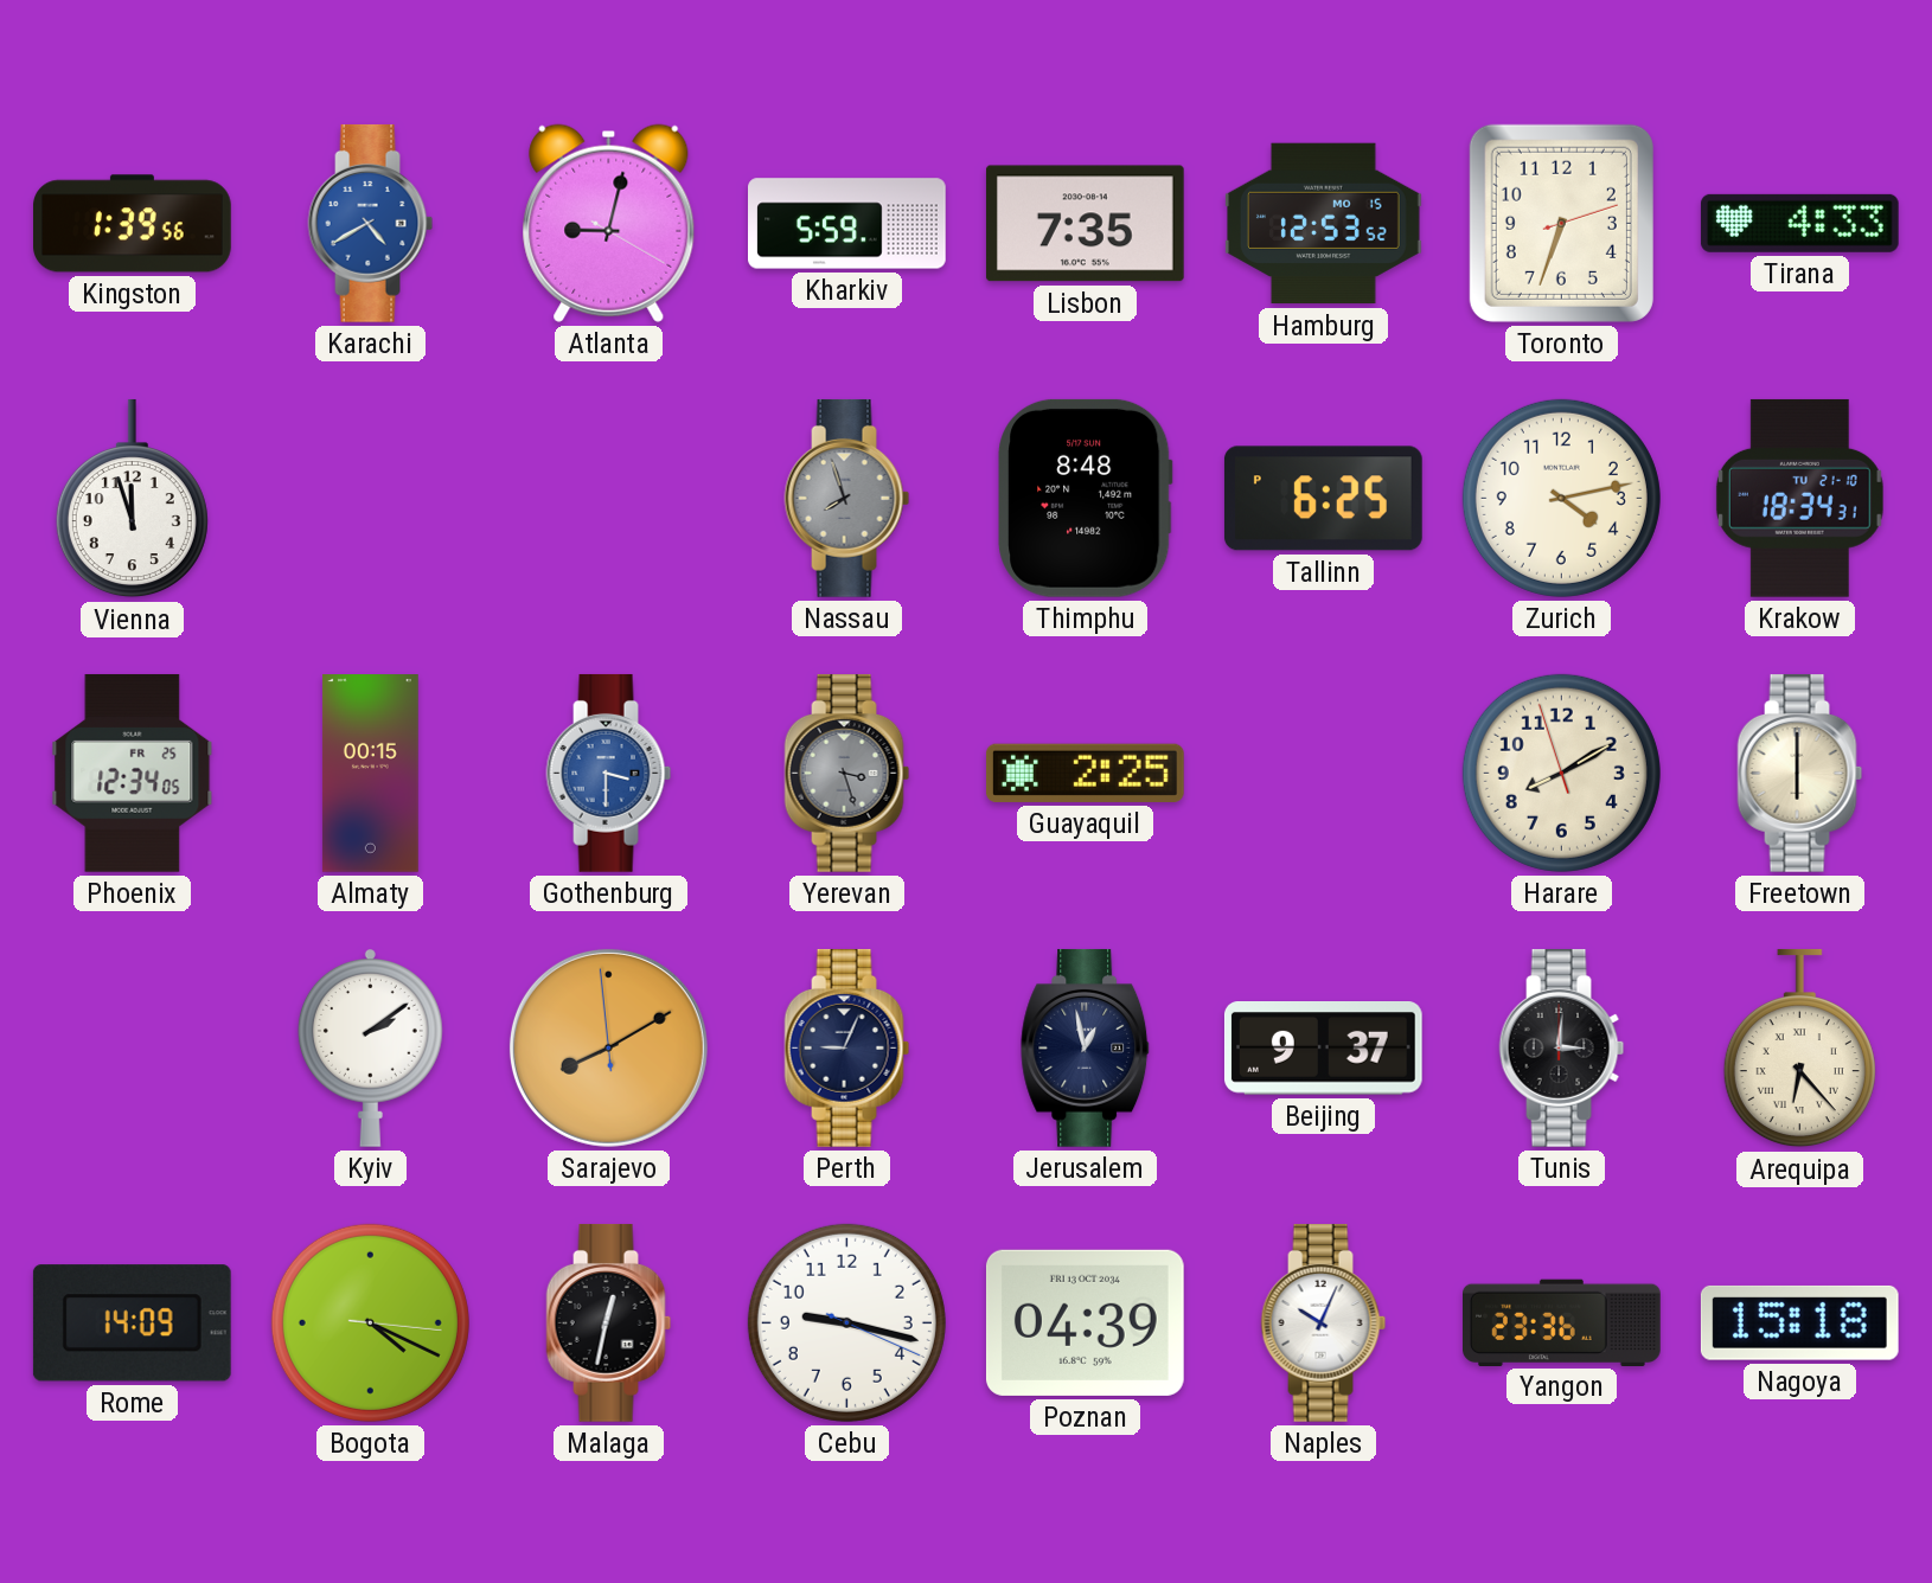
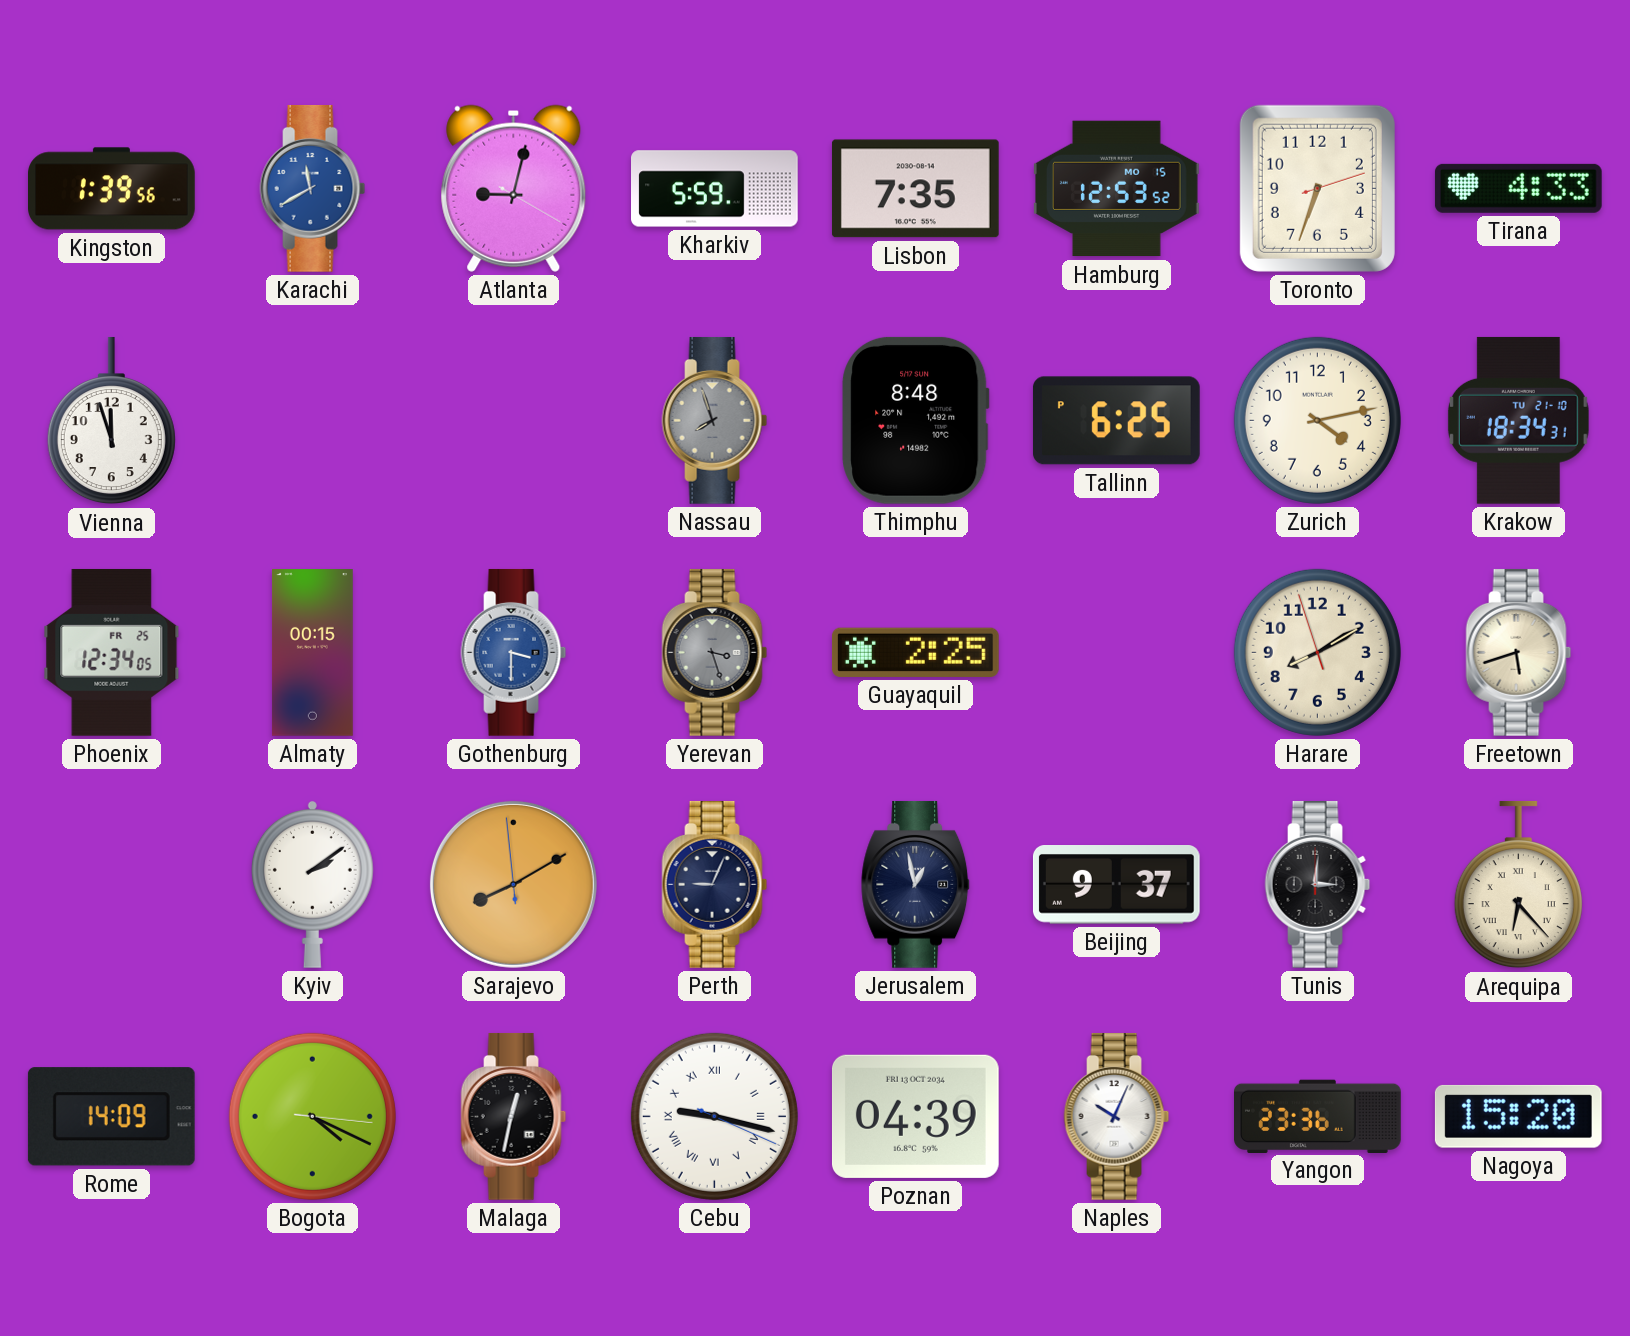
Karachi: 4:40 -> 11:40
Freetown: 6:00 -> 5:42
Cebu numerals: Arabic -> Roman
Nagoya: 15:18 -> 15:20
